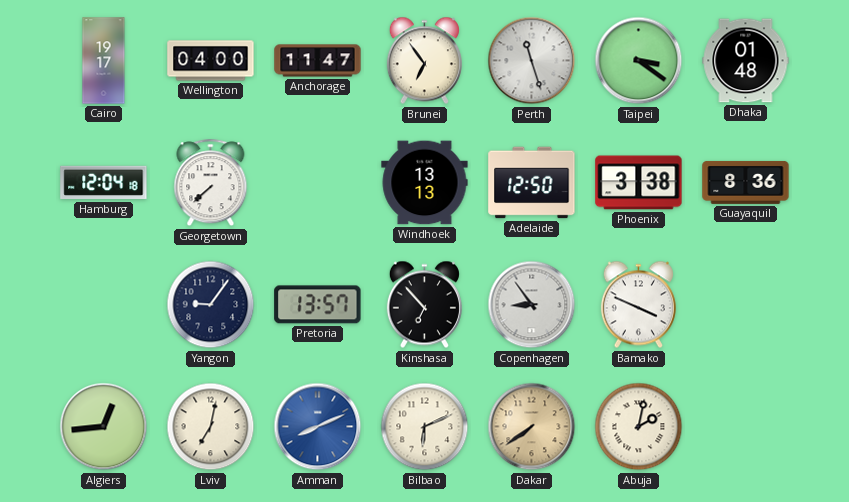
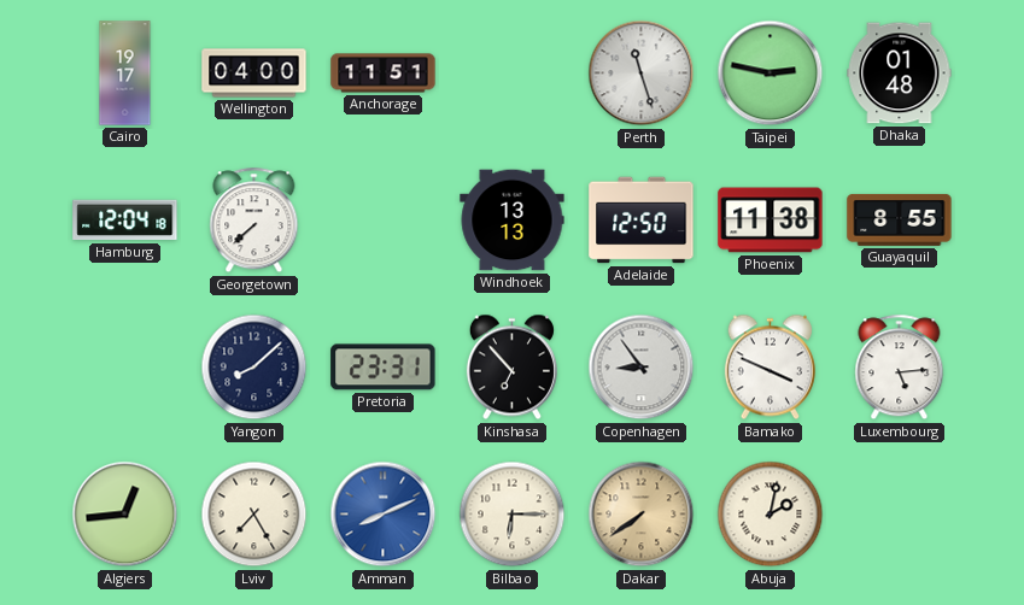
Anchorage: 11:47 -> 11:51
Brunei: 6:54 -> none
Taipei: 3:21 -> 2:47
Phoenix: 3:38 -> 11:38
Guayaquil: 8:36 -> 8:55
Yangon: 9:06 -> 8:08
Pretoria: 13:57 -> 23:31
Luxembourg: none -> 5:14
Lviv: 7:02 -> 7:25
Bilbao: 6:11 -> 6:15
